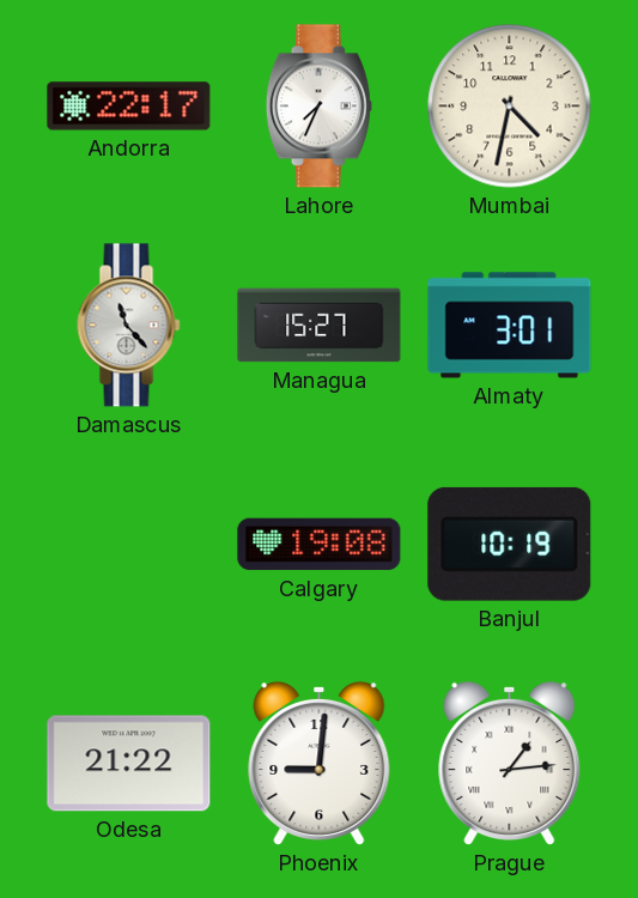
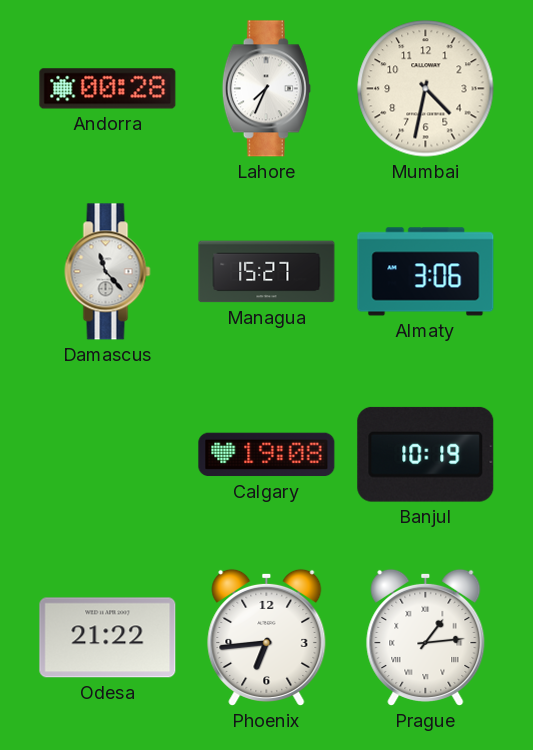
Andorra: 22:17 -> 00:28
Almaty: 3:01 -> 3:06
Phoenix: 9:01 -> 6:44
